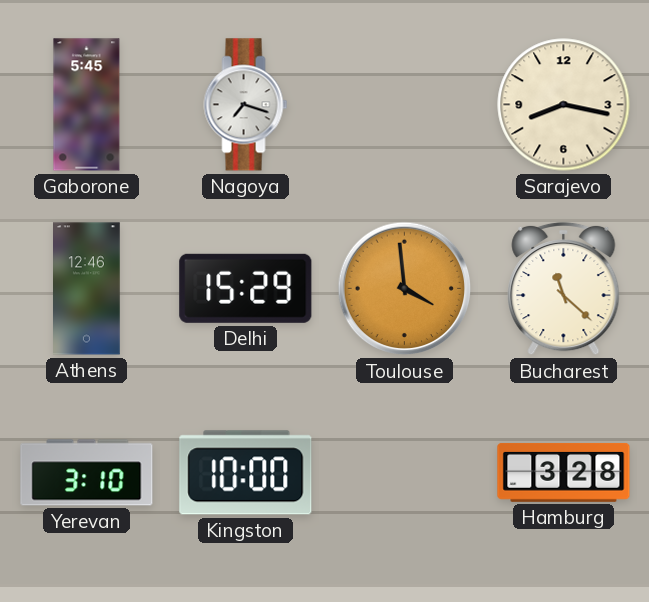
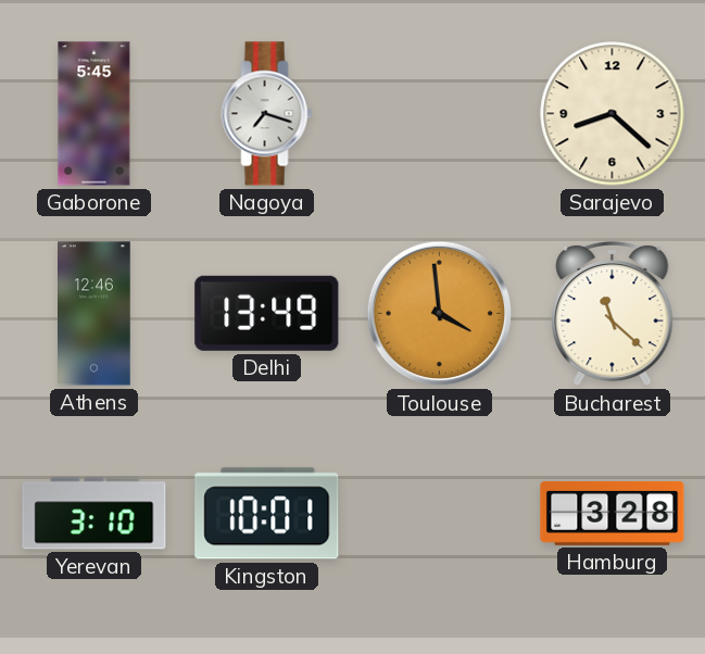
Sarajevo: 8:17 -> 8:22
Delhi: 15:29 -> 13:49
Kingston: 10:00 -> 10:01
